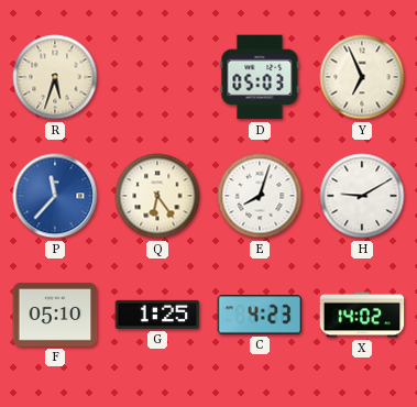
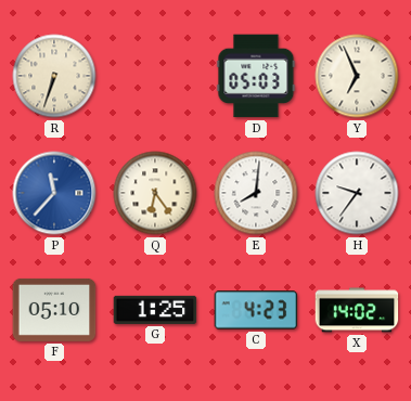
R: 5:33 -> 6:33
E: 8:03 -> 8:01
H: 9:10 -> 9:36
